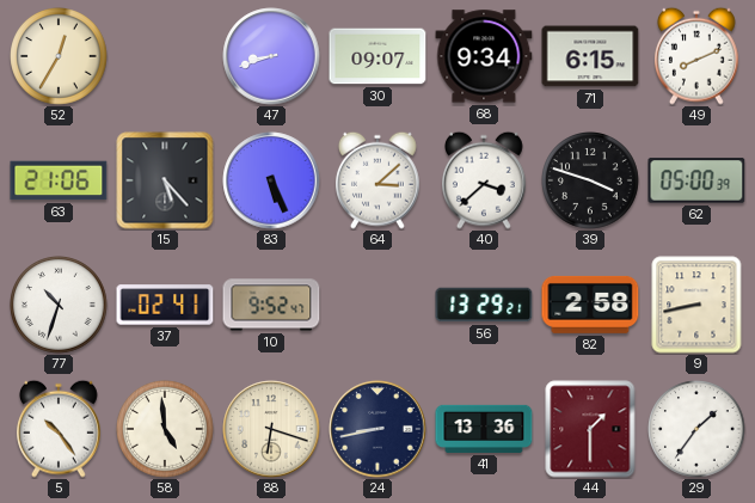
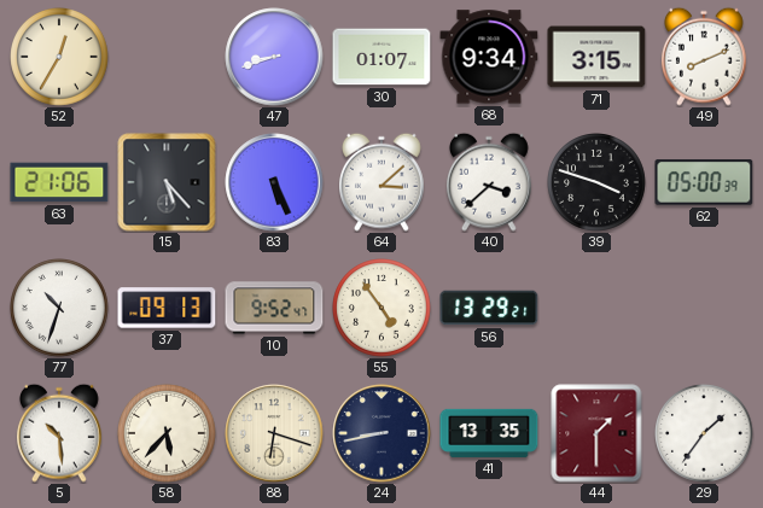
30: 09:07 -> 01:07
71: 6:15 -> 3:15
37: 02:41 -> 09:13
55: none -> 4:54
82: 2:58 -> none
9: 8:43 -> none
5: 10:24 -> 10:29
58: 4:59 -> 5:37
41: 13:36 -> 13:35
